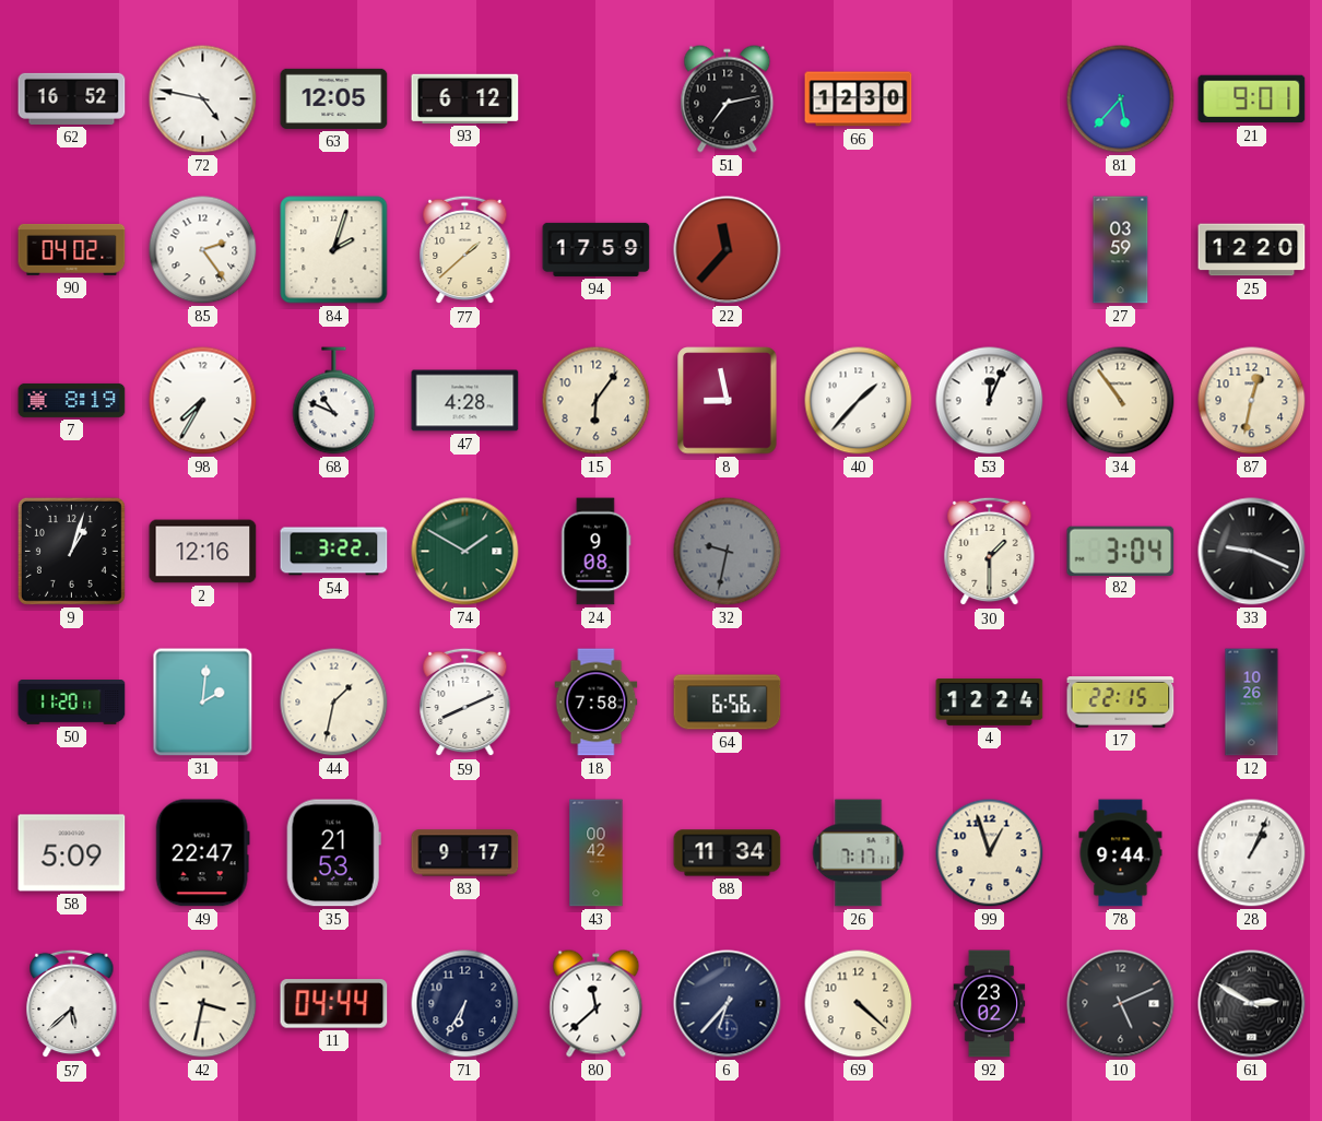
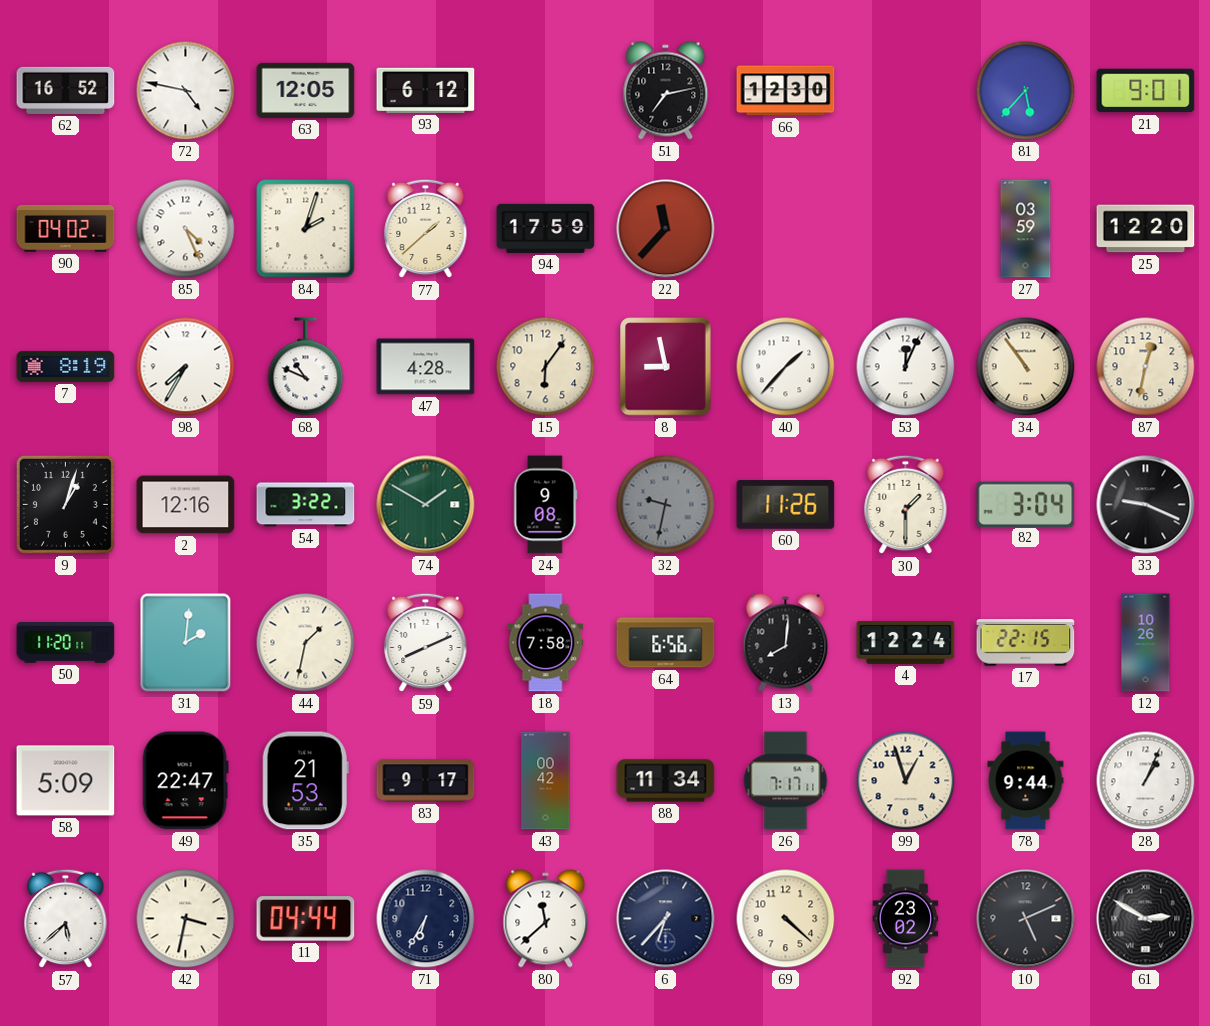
85: 2:24 -> 4:26
60: none -> 11:26
13: none -> 8:01
